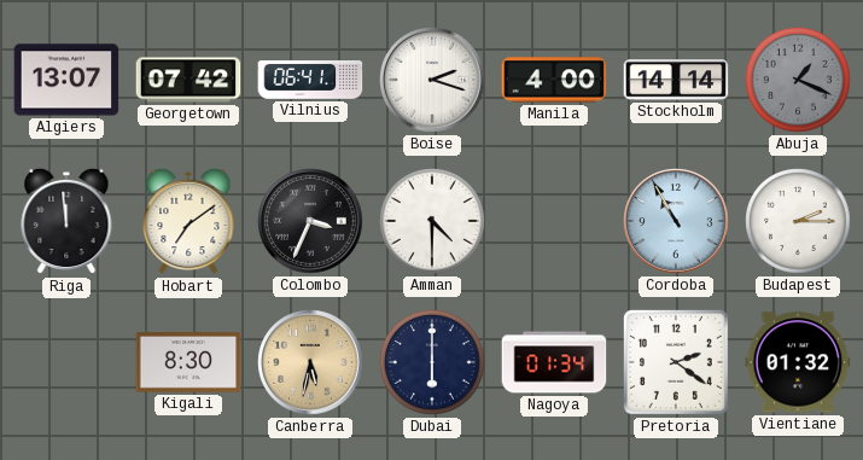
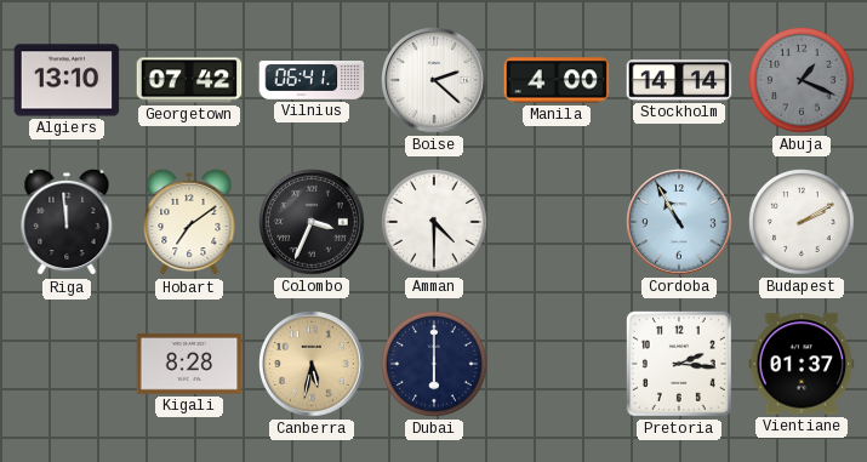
Algiers: 13:07 -> 13:10
Boise: 2:18 -> 2:22
Budapest: 2:15 -> 2:10
Kigali: 8:30 -> 8:28
Nagoya: 01:34 -> none
Pretoria: 2:21 -> 2:16
Vientiane: 01:32 -> 01:37
